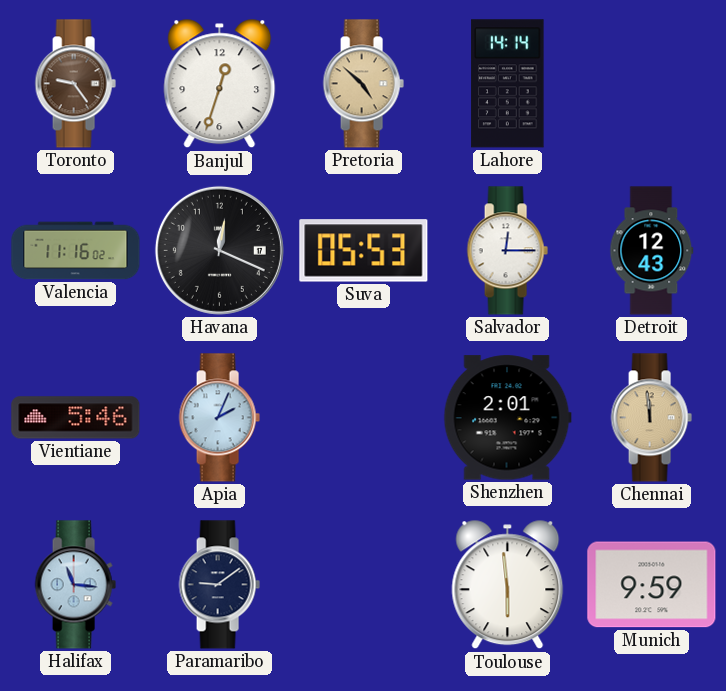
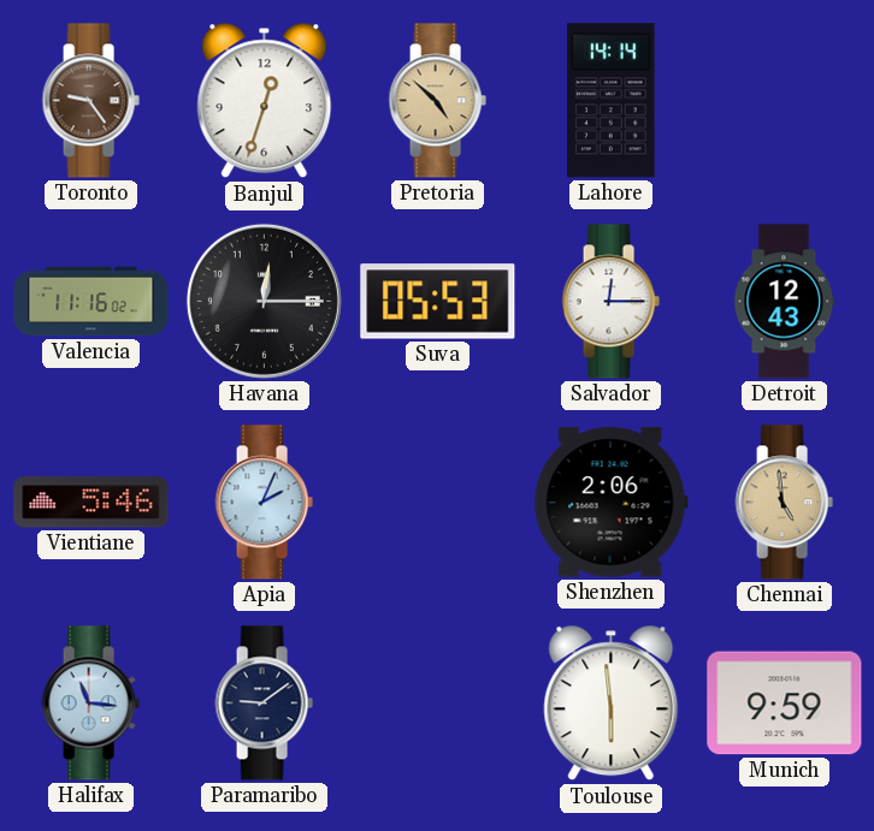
Havana: 12:19 -> 12:15
Shenzhen: 2:01 -> 2:06
Chennai: 11:59 -> 4:59
